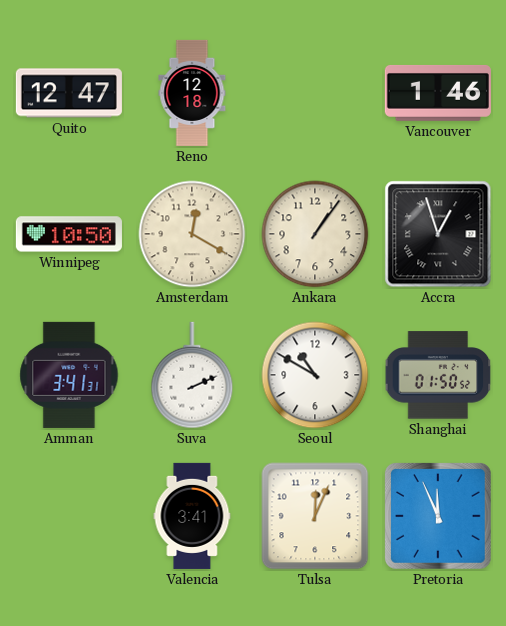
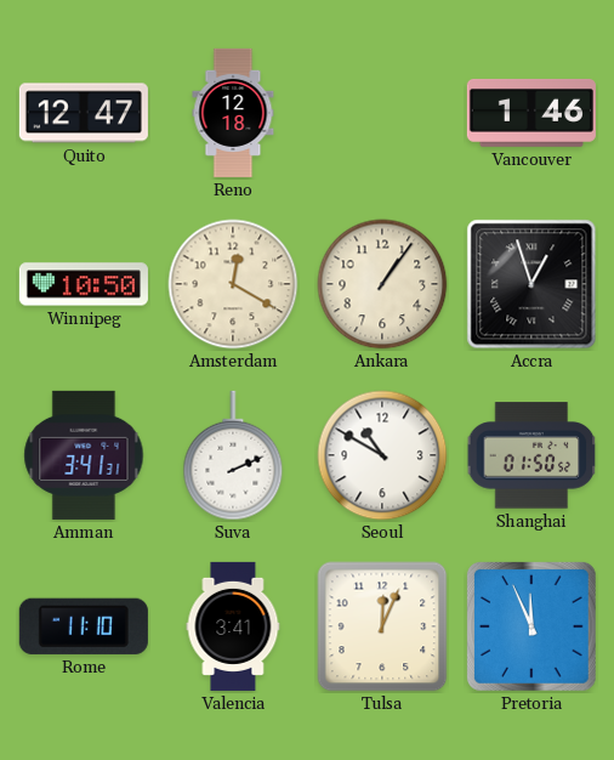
Rome: none -> 11:10
